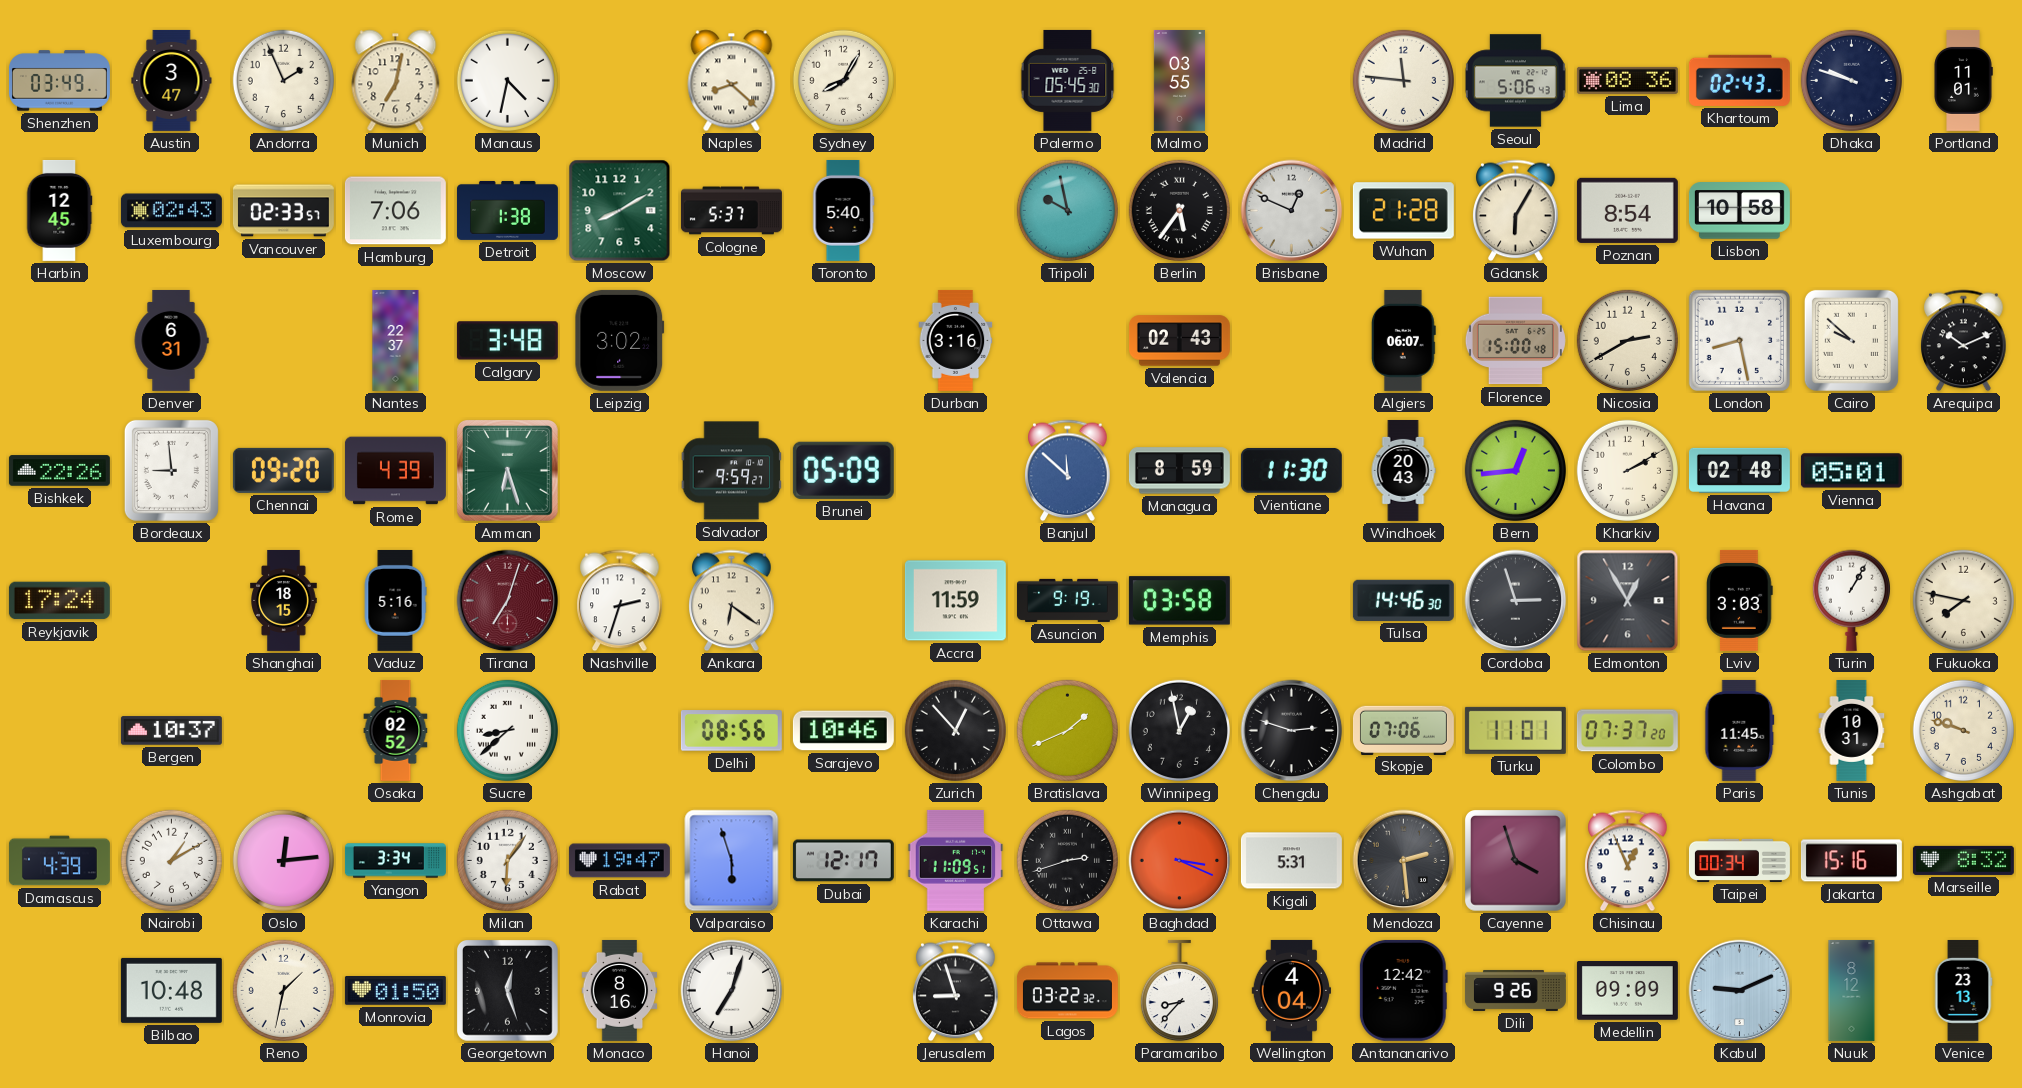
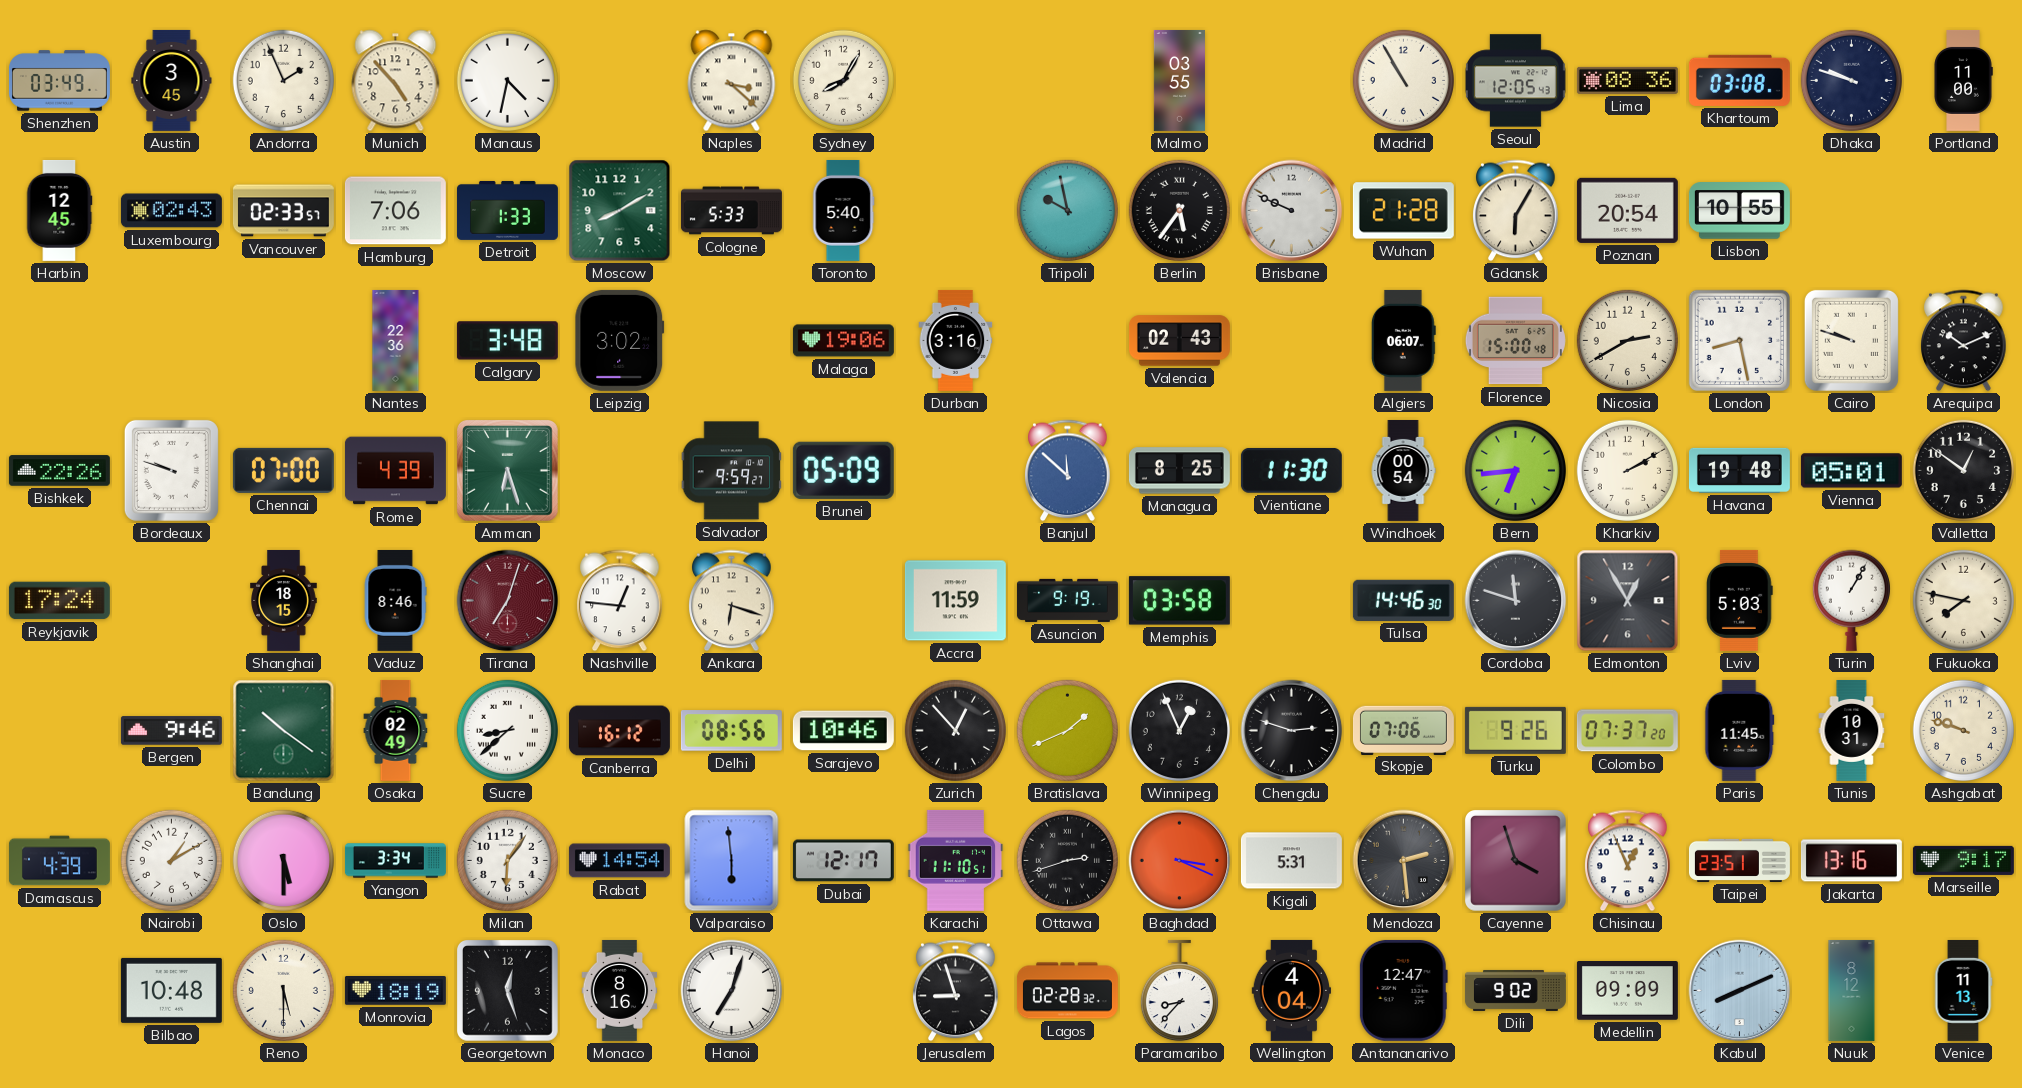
Austin: 3:47 -> 3:45
Munich: 7:02 -> 4:53
Naples: 8:22 -> 3:22
Palermo: 05:45 -> none
Madrid: 11:46 -> 10:55
Seoul: 5:06 -> 12:05
Khartoum: 02:43 -> 03:08
Portland: 11:01 -> 11:00
Detroit: 1:38 -> 1:33
Cologne: 5:37 -> 5:33
Brisbane: 12:49 -> 9:49
Poznan: 8:54 -> 20:54
Lisbon: 10:58 -> 10:55
Denver: 6:31 -> none
Nantes: 22:37 -> 22:36
Malaga: none -> 19:06
Cairo: 9:52 -> 9:48
Bordeaux: 8:59 -> 9:48
Chennai: 09:20 -> 07:00
Managua: 8:59 -> 8:25
Windhoek: 20:43 -> 00:54
Bern: 12:44 -> 6:44
Havana: 02:48 -> 19:48
Valletta: none -> 12:51
Vaduz: 5:16 -> 8:46
Nashville: 2:33 -> 12:46
Ankara: 6:21 -> 6:18
Cordoba: 2:57 -> 11:48
Lviv: 3:03 -> 5:03
Bergen: 10:37 -> 9:46
Bandung: none -> 10:21
Osaka: 02:52 -> 02:49
Canberra: none -> 16:12
Winnipeg: 12:58 -> 12:56
Turku: 11:01 -> 9:26
Oslo: 12:14 -> 5:30
Rabat: 19:47 -> 14:54
Valparaiso: 5:57 -> 5:59
Karachi: 11:09 -> 11:10
Taipei: 00:34 -> 23:51
Jakarta: 15:16 -> 13:16
Marseille: 8:32 -> 9:17
Reno: 1:32 -> 5:30
Monrovia: 01:50 -> 18:19
Lagos: 03:22 -> 02:28
Antananarivo: 12:42 -> 12:47
Dili: 9:26 -> 9:02
Kabul: 9:11 -> 8:11
Venice: 23:13 -> 11:13
